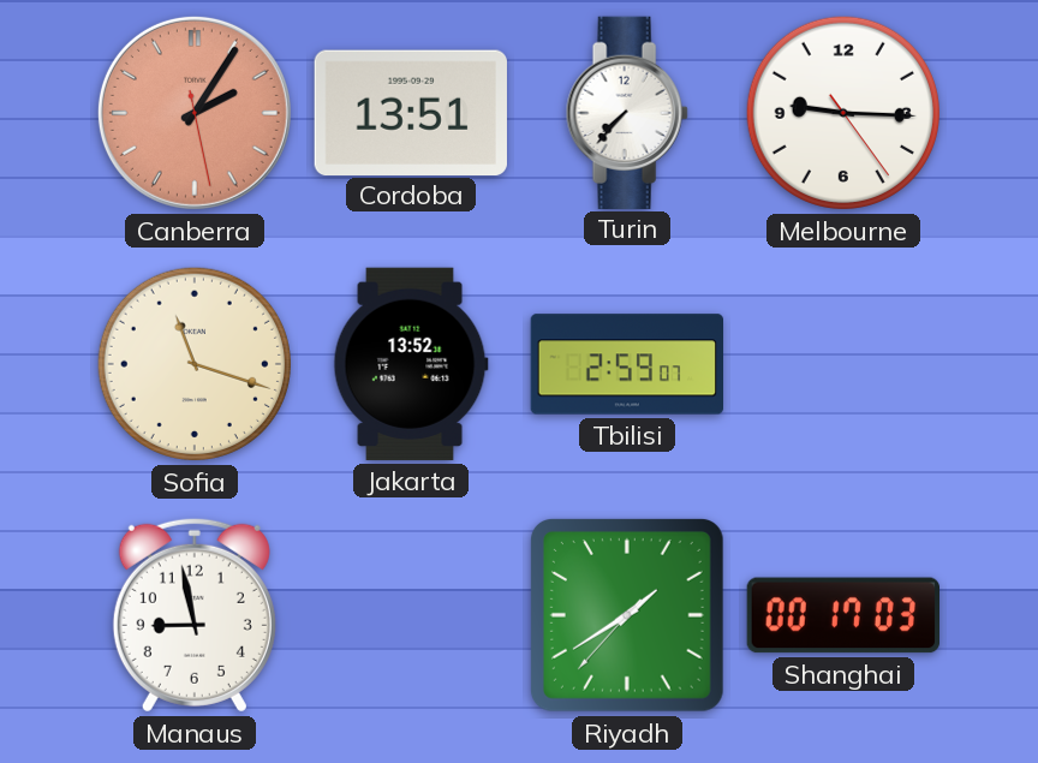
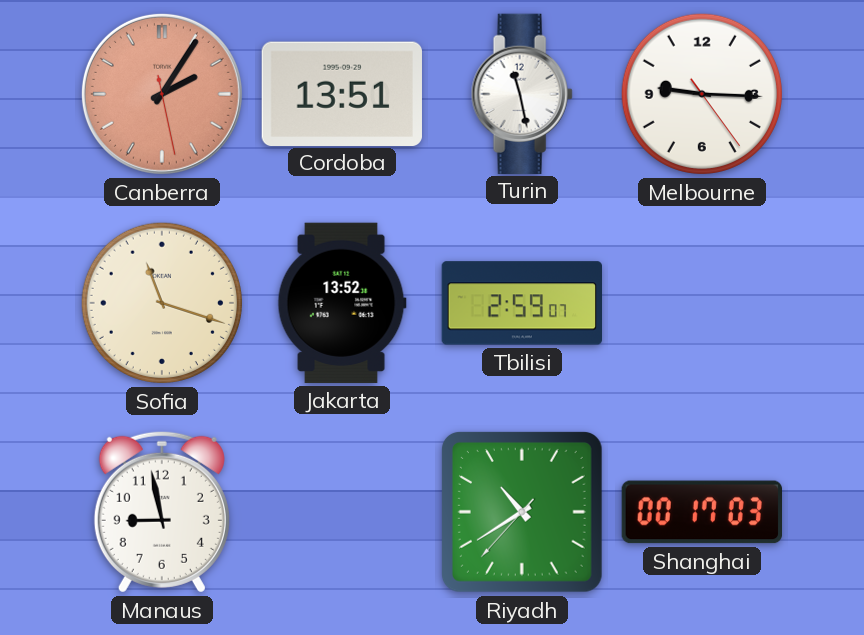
Turin: 7:37 -> 11:28
Riyadh: 1:39 -> 10:39
